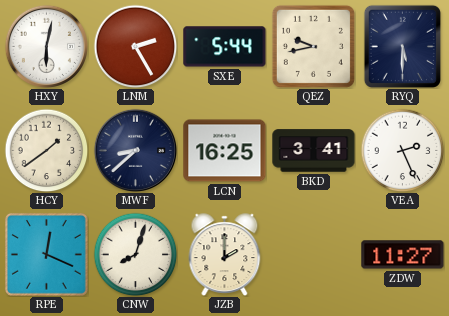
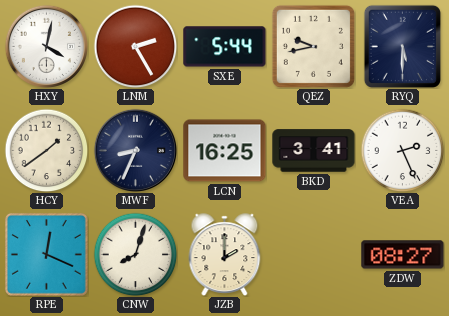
HXY: 6:02 -> 4:02
MWF: 8:38 -> 8:34
ZDW: 11:27 -> 08:27
